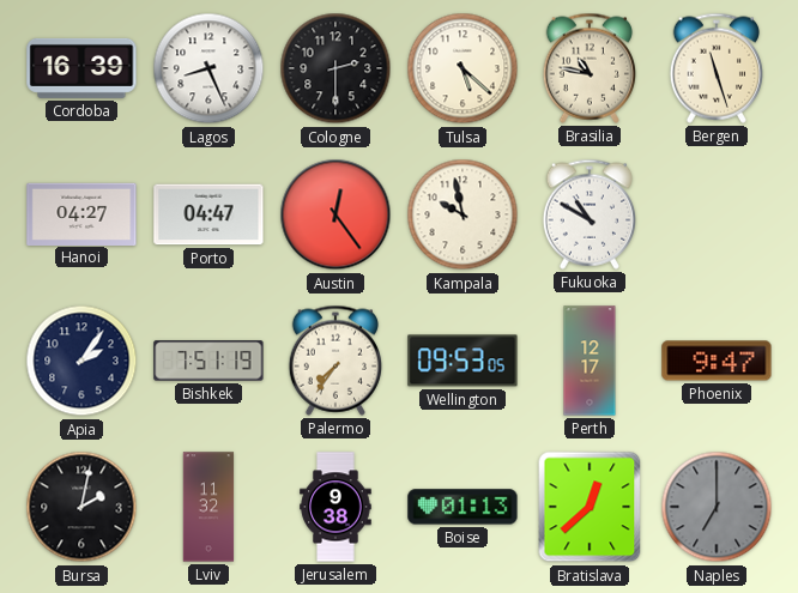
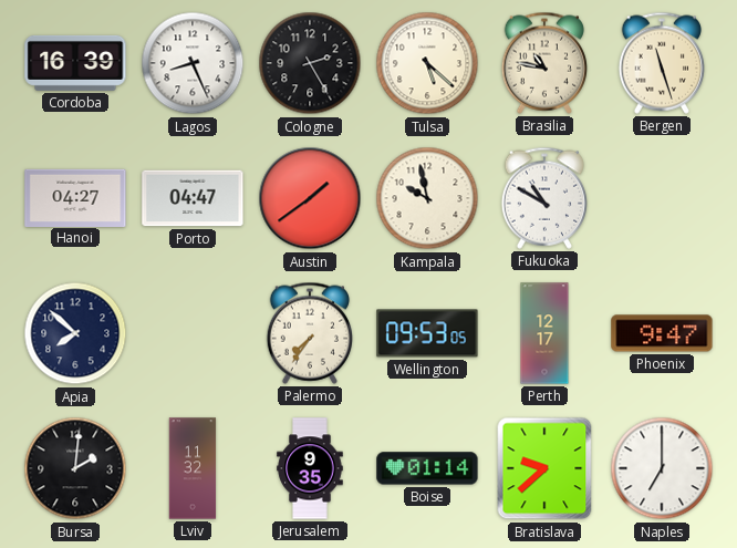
Cologne: 2:30 -> 2:25
Austin: 12:24 -> 1:39
Apia: 2:06 -> 7:52
Bishkek: 7:51 -> none
Bursa: 2:02 -> 2:01
Jerusalem: 9:38 -> 9:35
Boise: 01:13 -> 01:14
Bratislava: 12:38 -> 9:38
Naples dial: grey -> white
